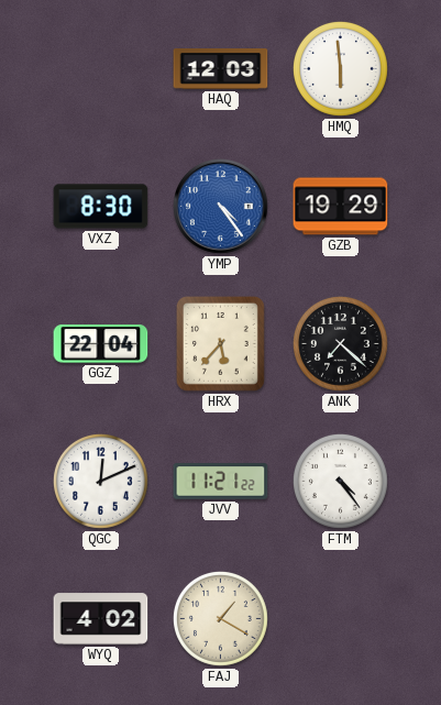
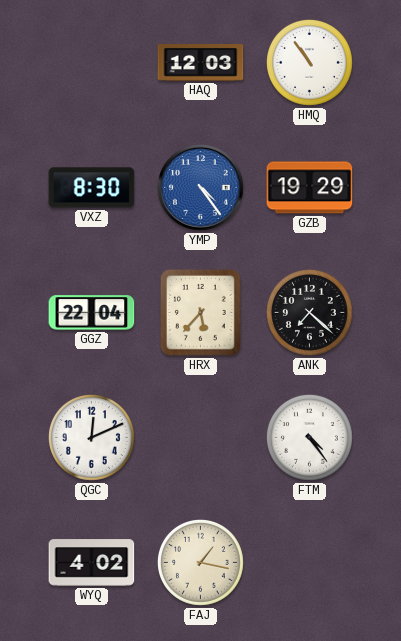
HMQ: 5:59 -> 10:54
JVV: 11:21 -> none
FAJ: 1:20 -> 1:17
